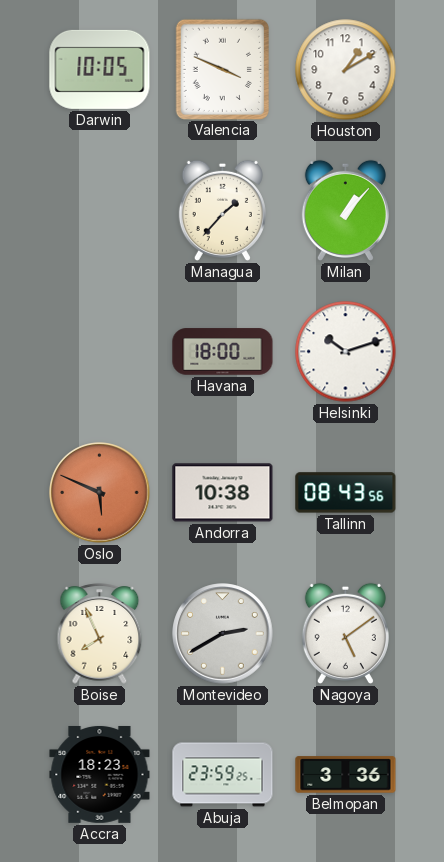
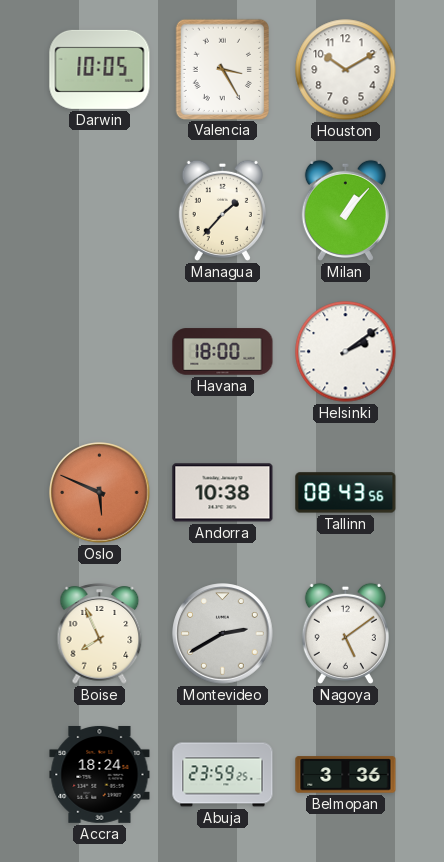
Valencia: 3:49 -> 3:25
Houston: 1:10 -> 10:10
Helsinki: 10:12 -> 2:09
Accra: 18:23 -> 18:24
